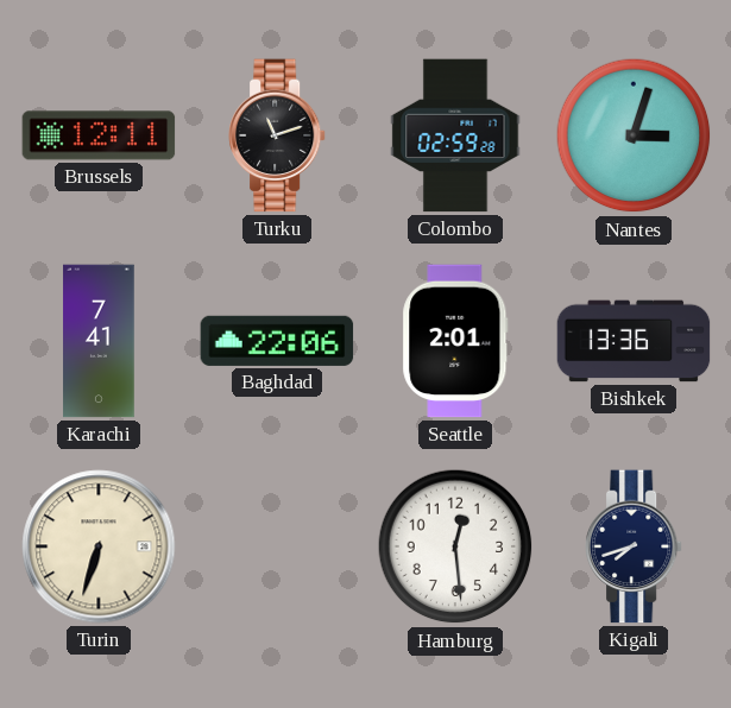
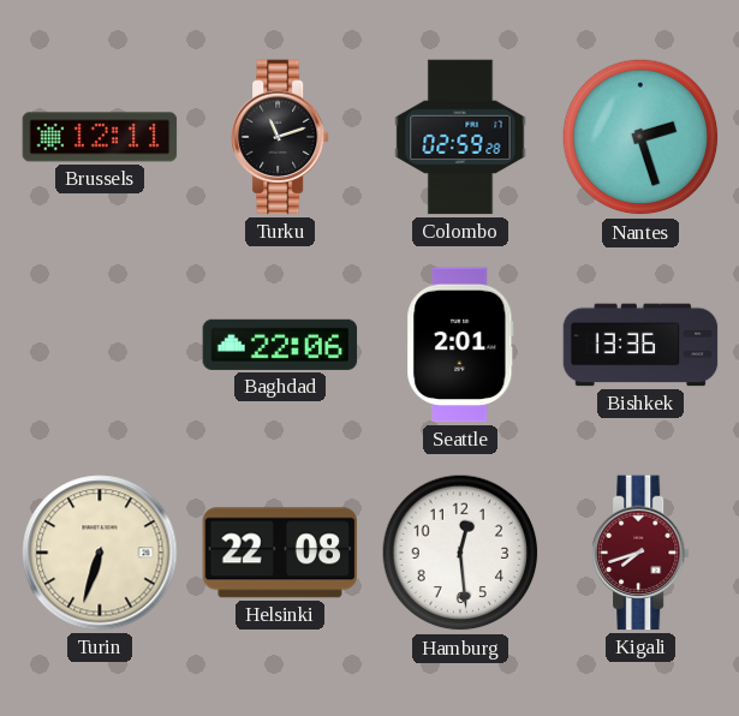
Nantes: 3:03 -> 2:27
Karachi: 7:41 -> none
Helsinki: none -> 22:08
Kigali dial: navy -> burgundy
